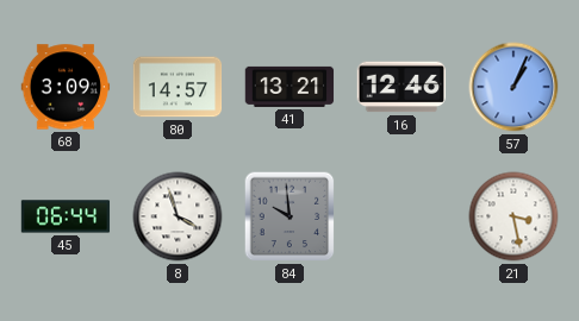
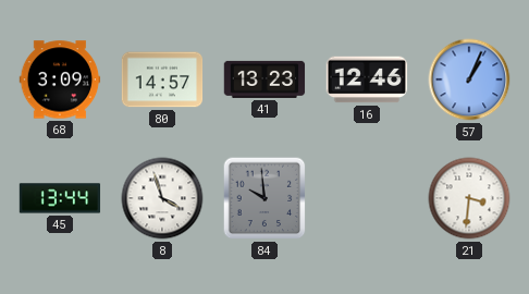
41: 13:21 -> 13:23
45: 06:44 -> 13:44
21: 3:28 -> 3:31
